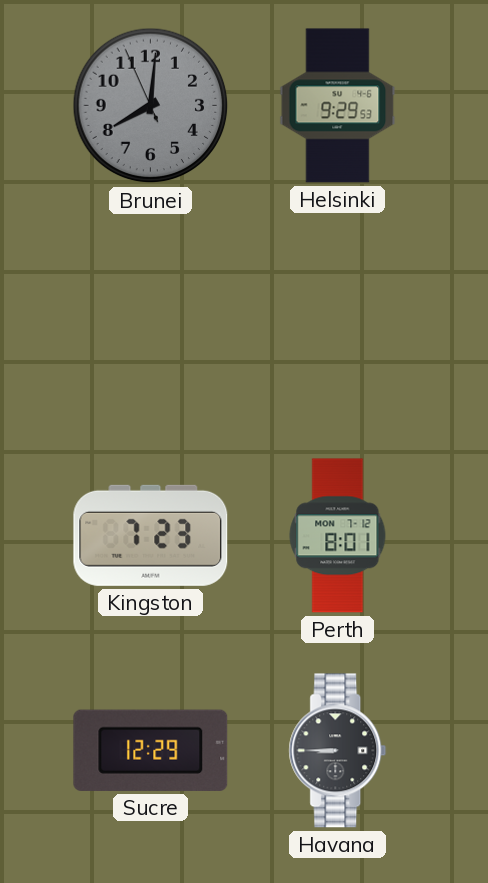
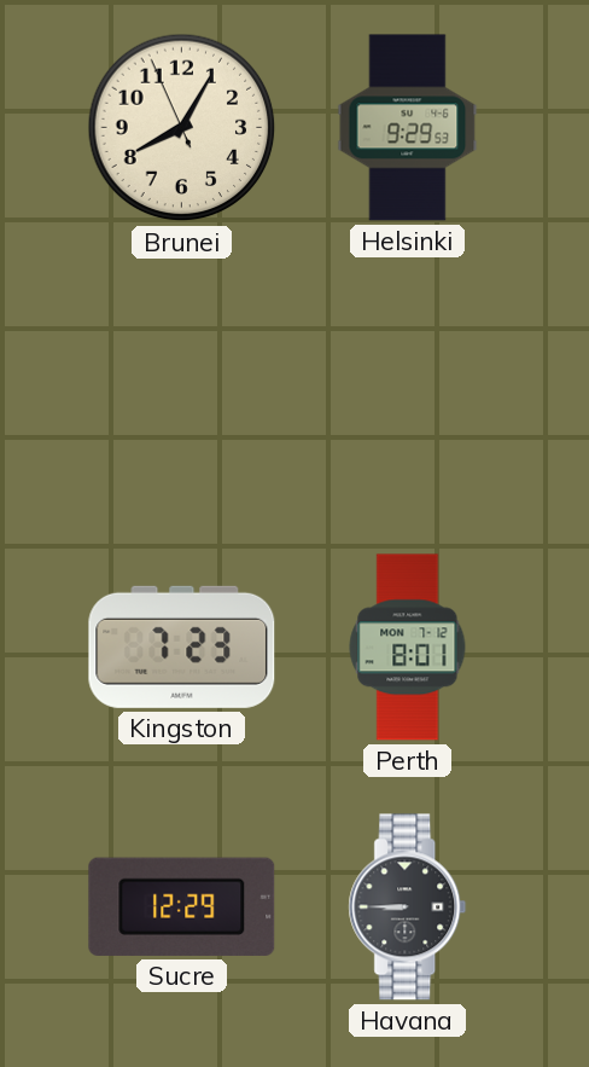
Brunei: 8:00 -> 8:04
Brunei dial: grey -> cream
